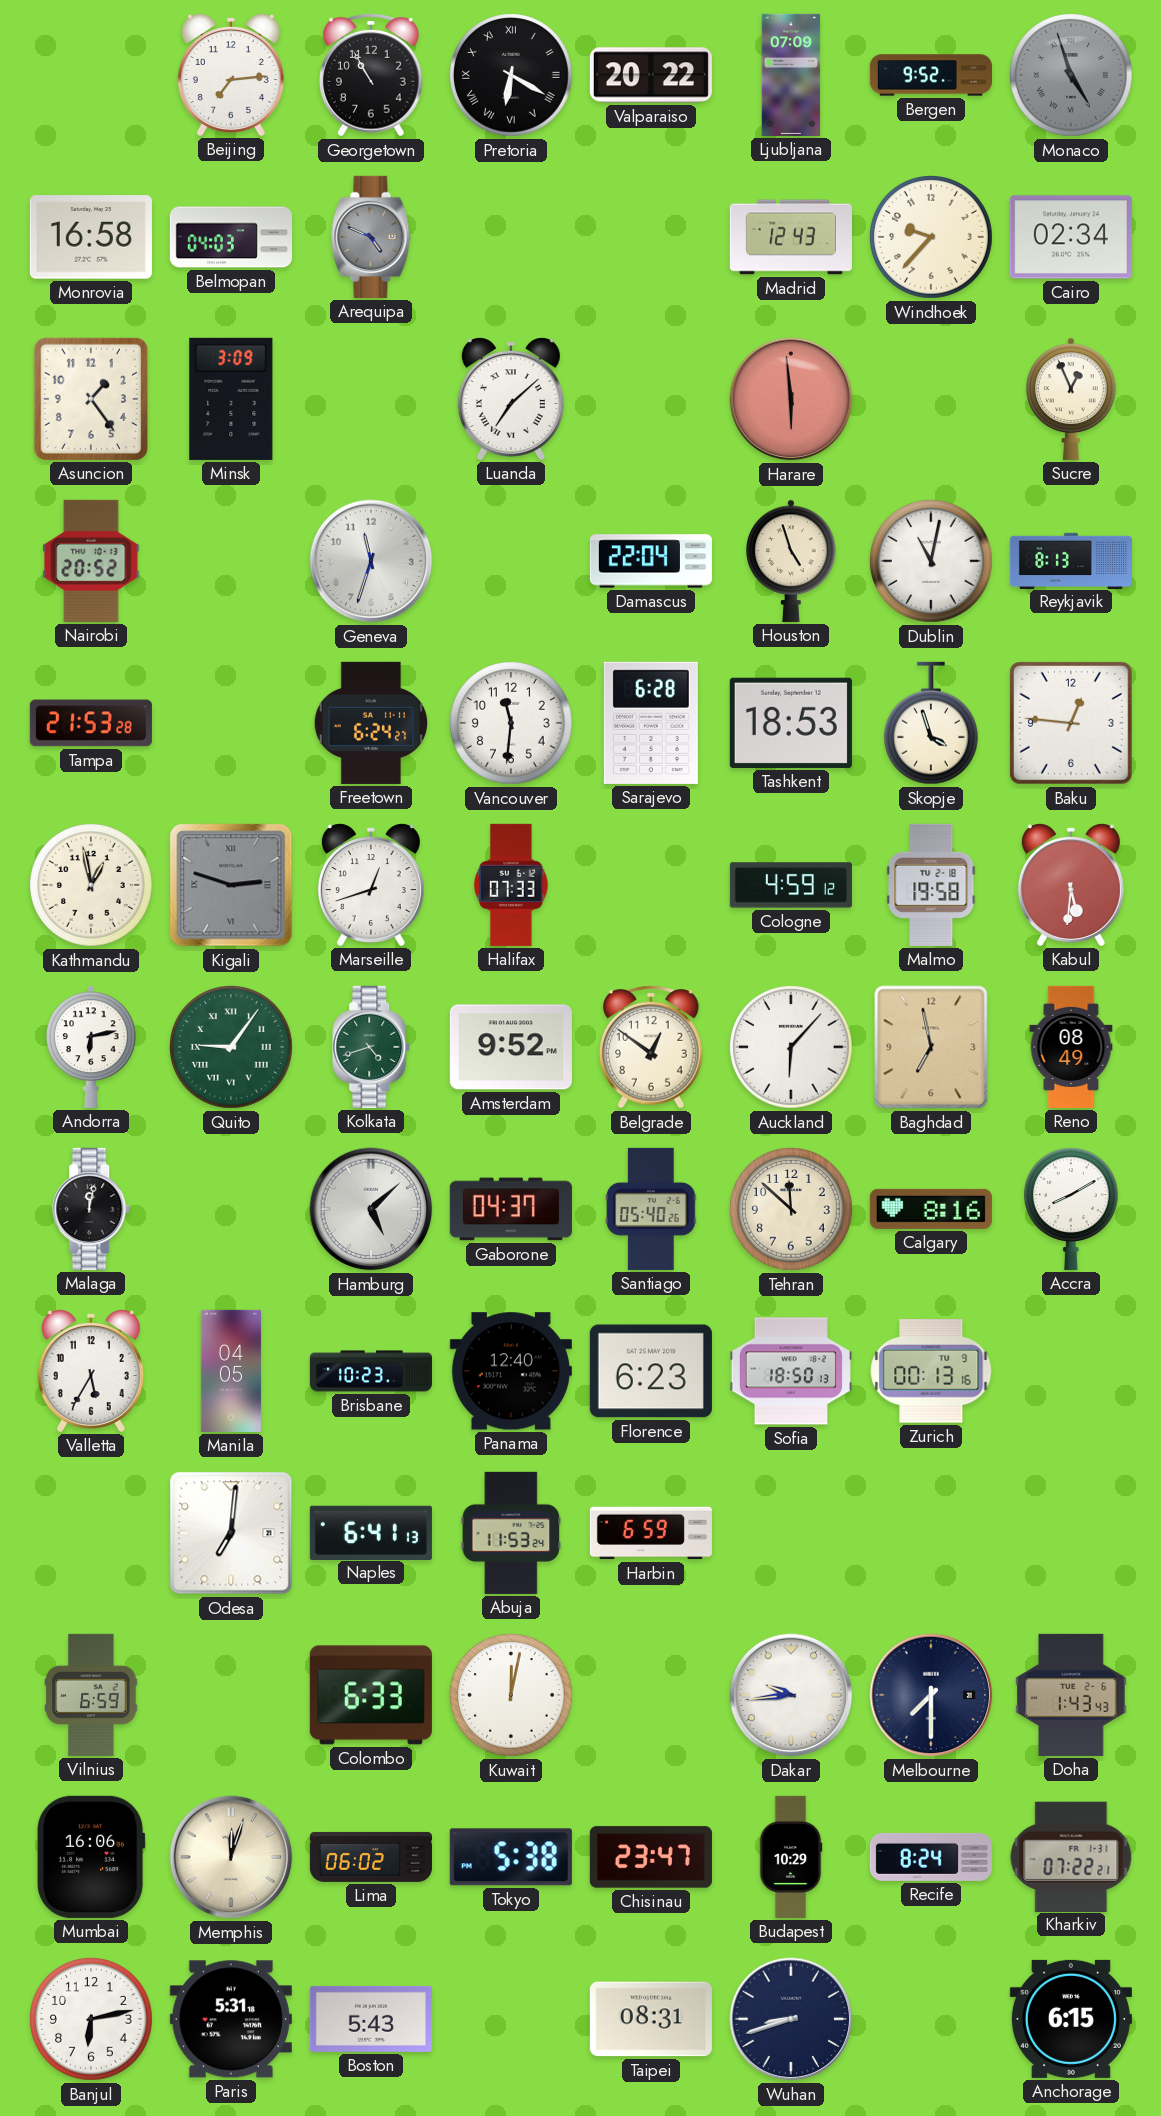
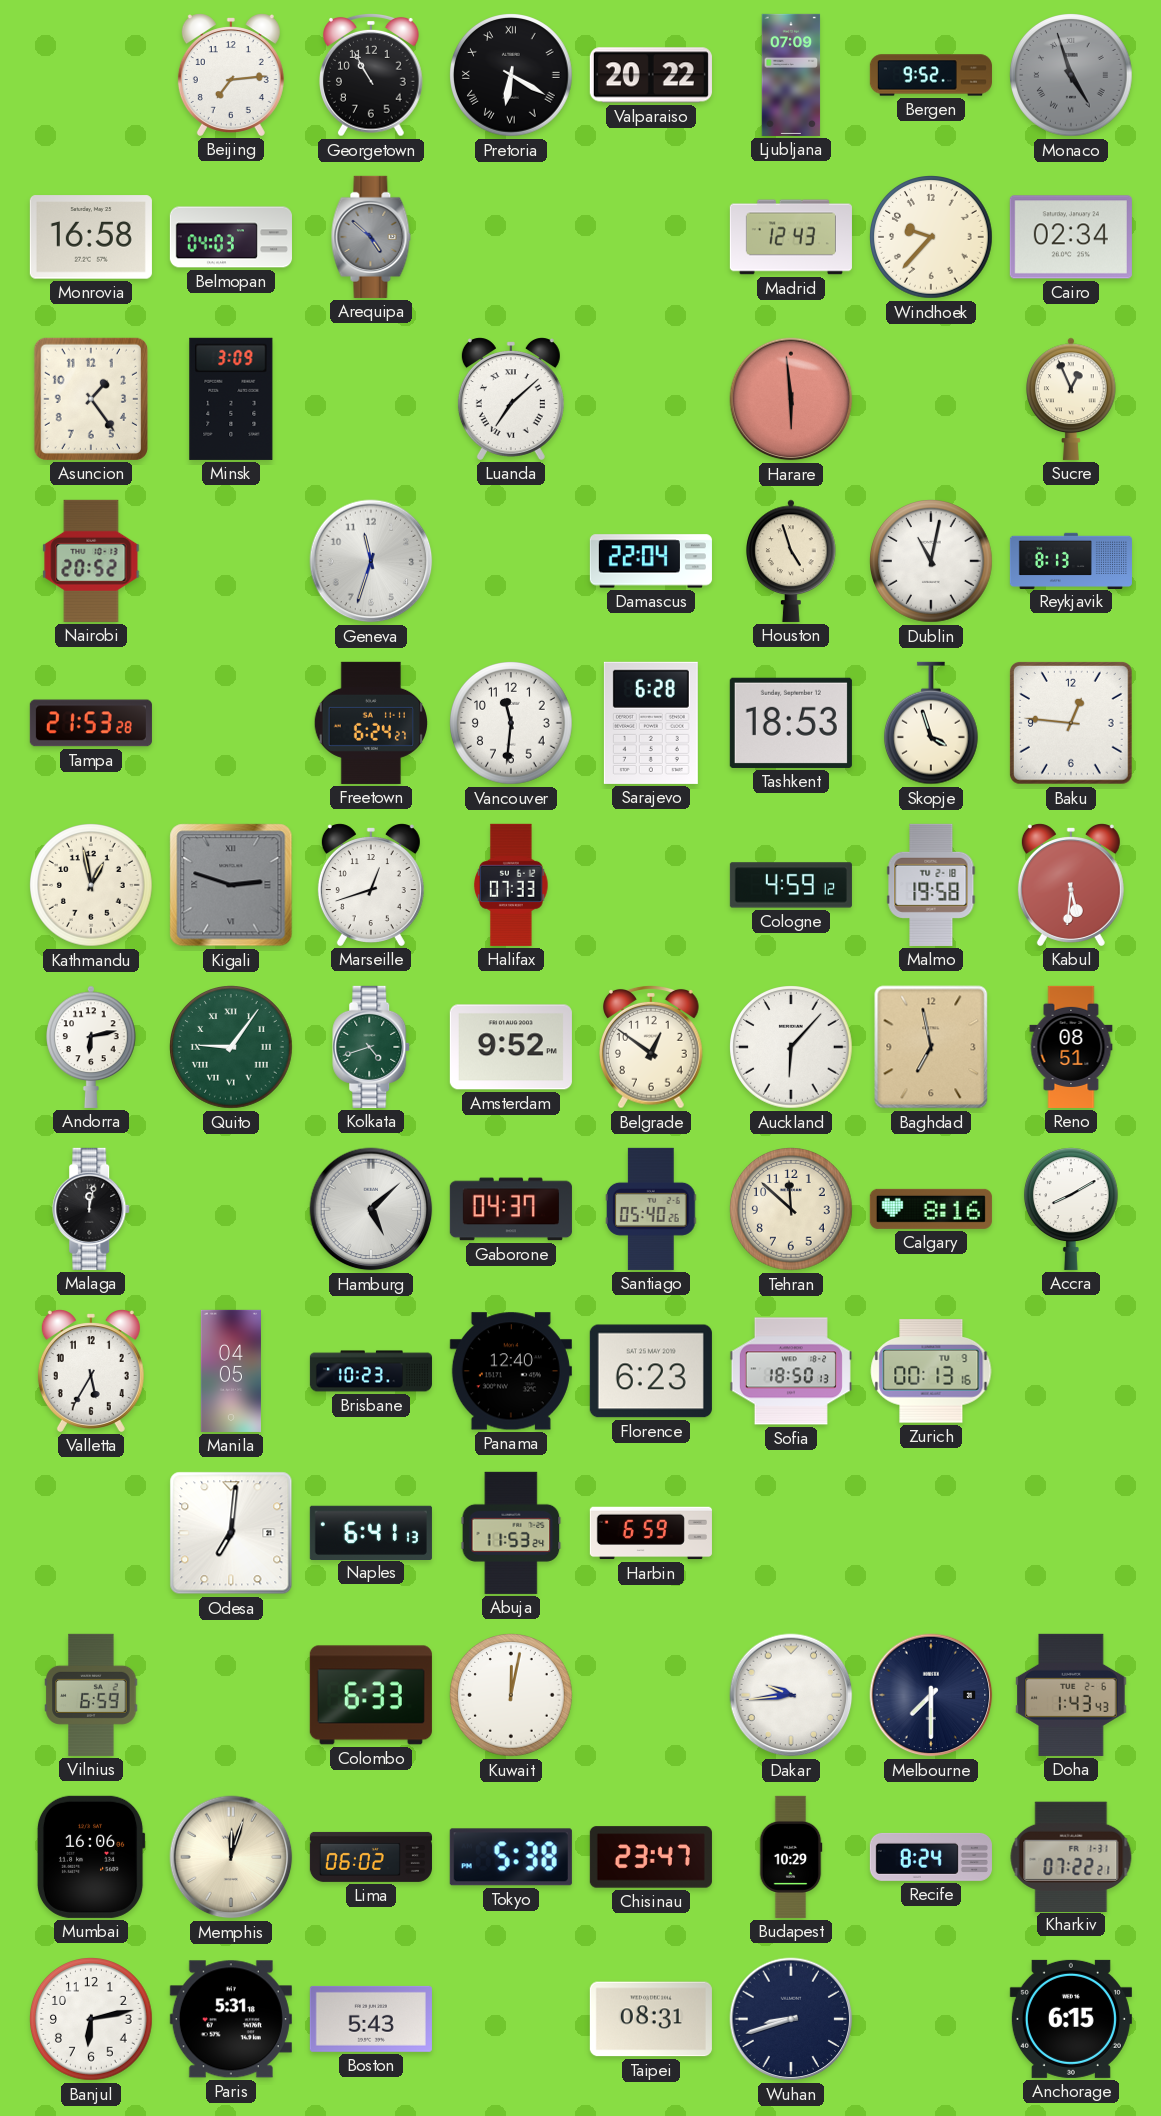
Arequipa: 4:49 -> 4:52
Reno: 08:49 -> 08:51
